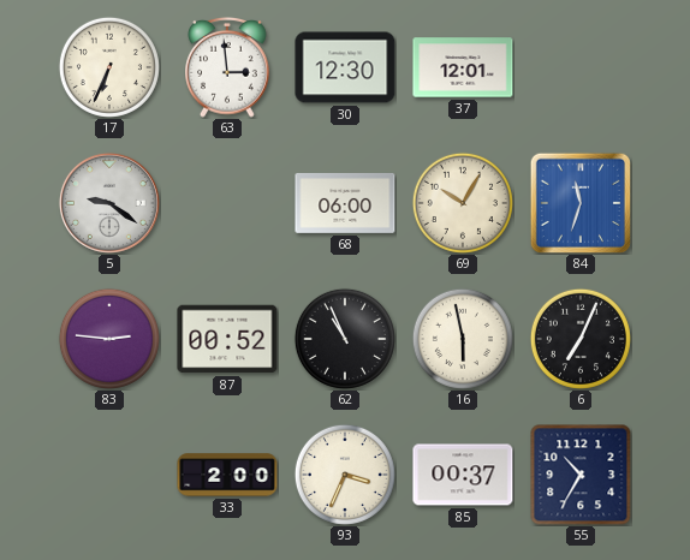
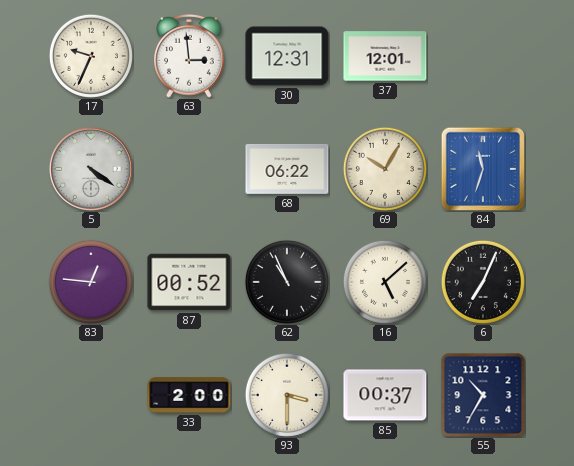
17: 6:34 -> 9:34
30: 12:30 -> 12:31
5: 9:21 -> 4:21
68: 06:00 -> 06:22
83: 2:46 -> 12:46
16: 5:58 -> 5:08
93: 3:34 -> 3:30
